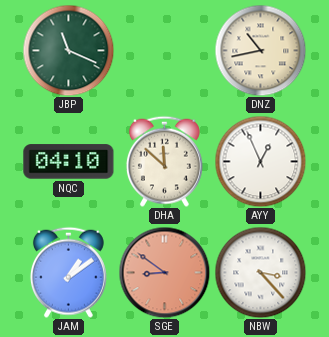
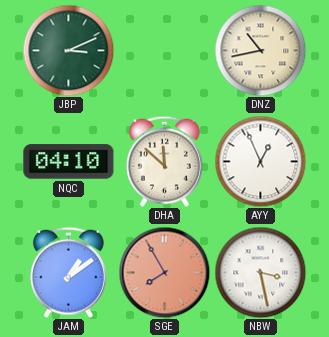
JBP: 11:19 -> 3:11
SGE: 8:51 -> 7:55
NBW: 3:23 -> 3:28
